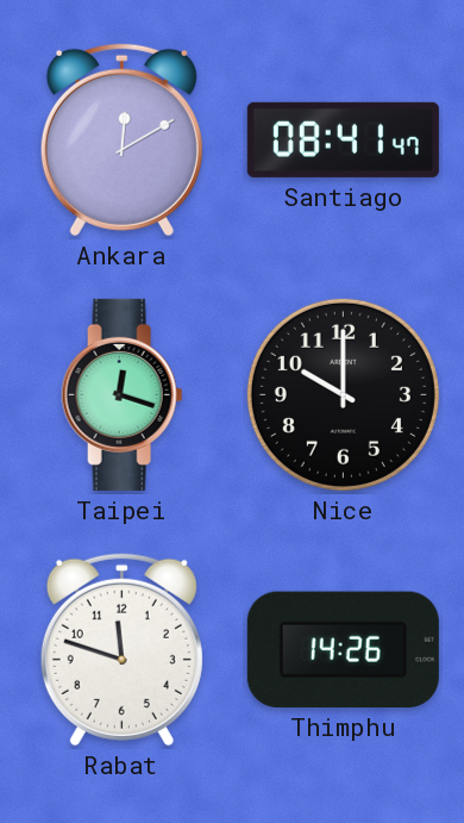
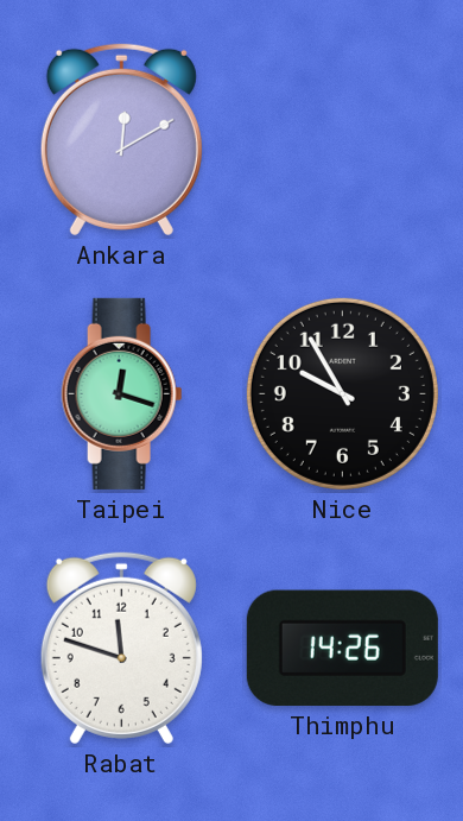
Santiago: 08:41 -> none
Nice: 10:00 -> 9:55
